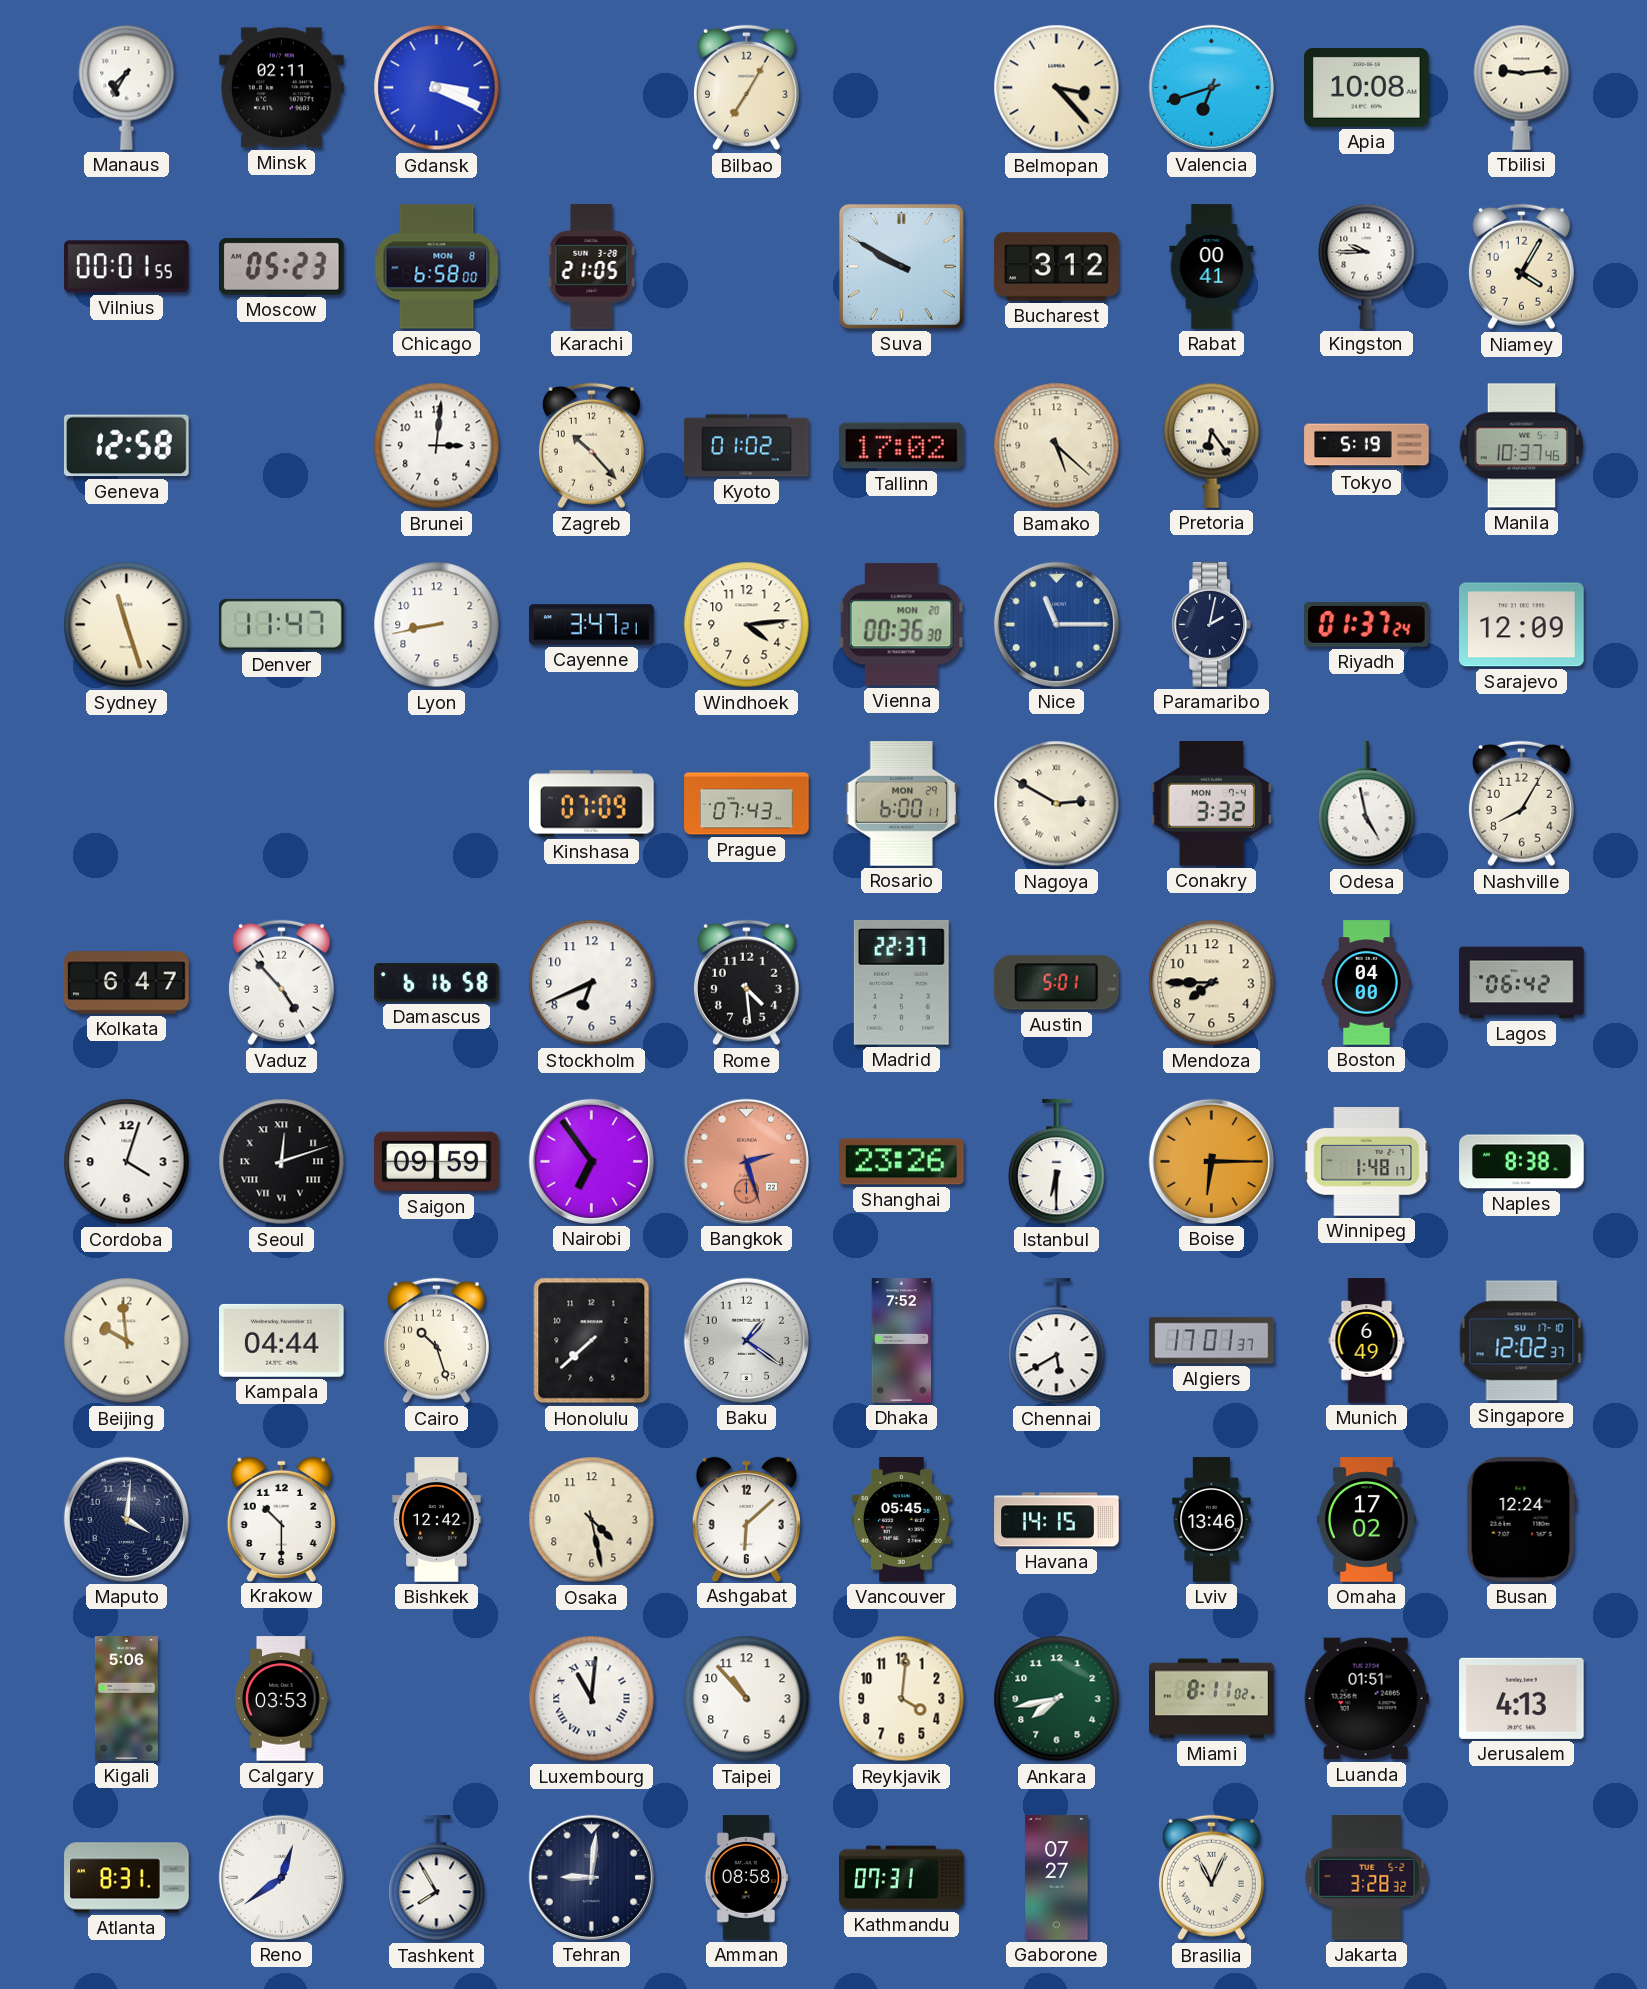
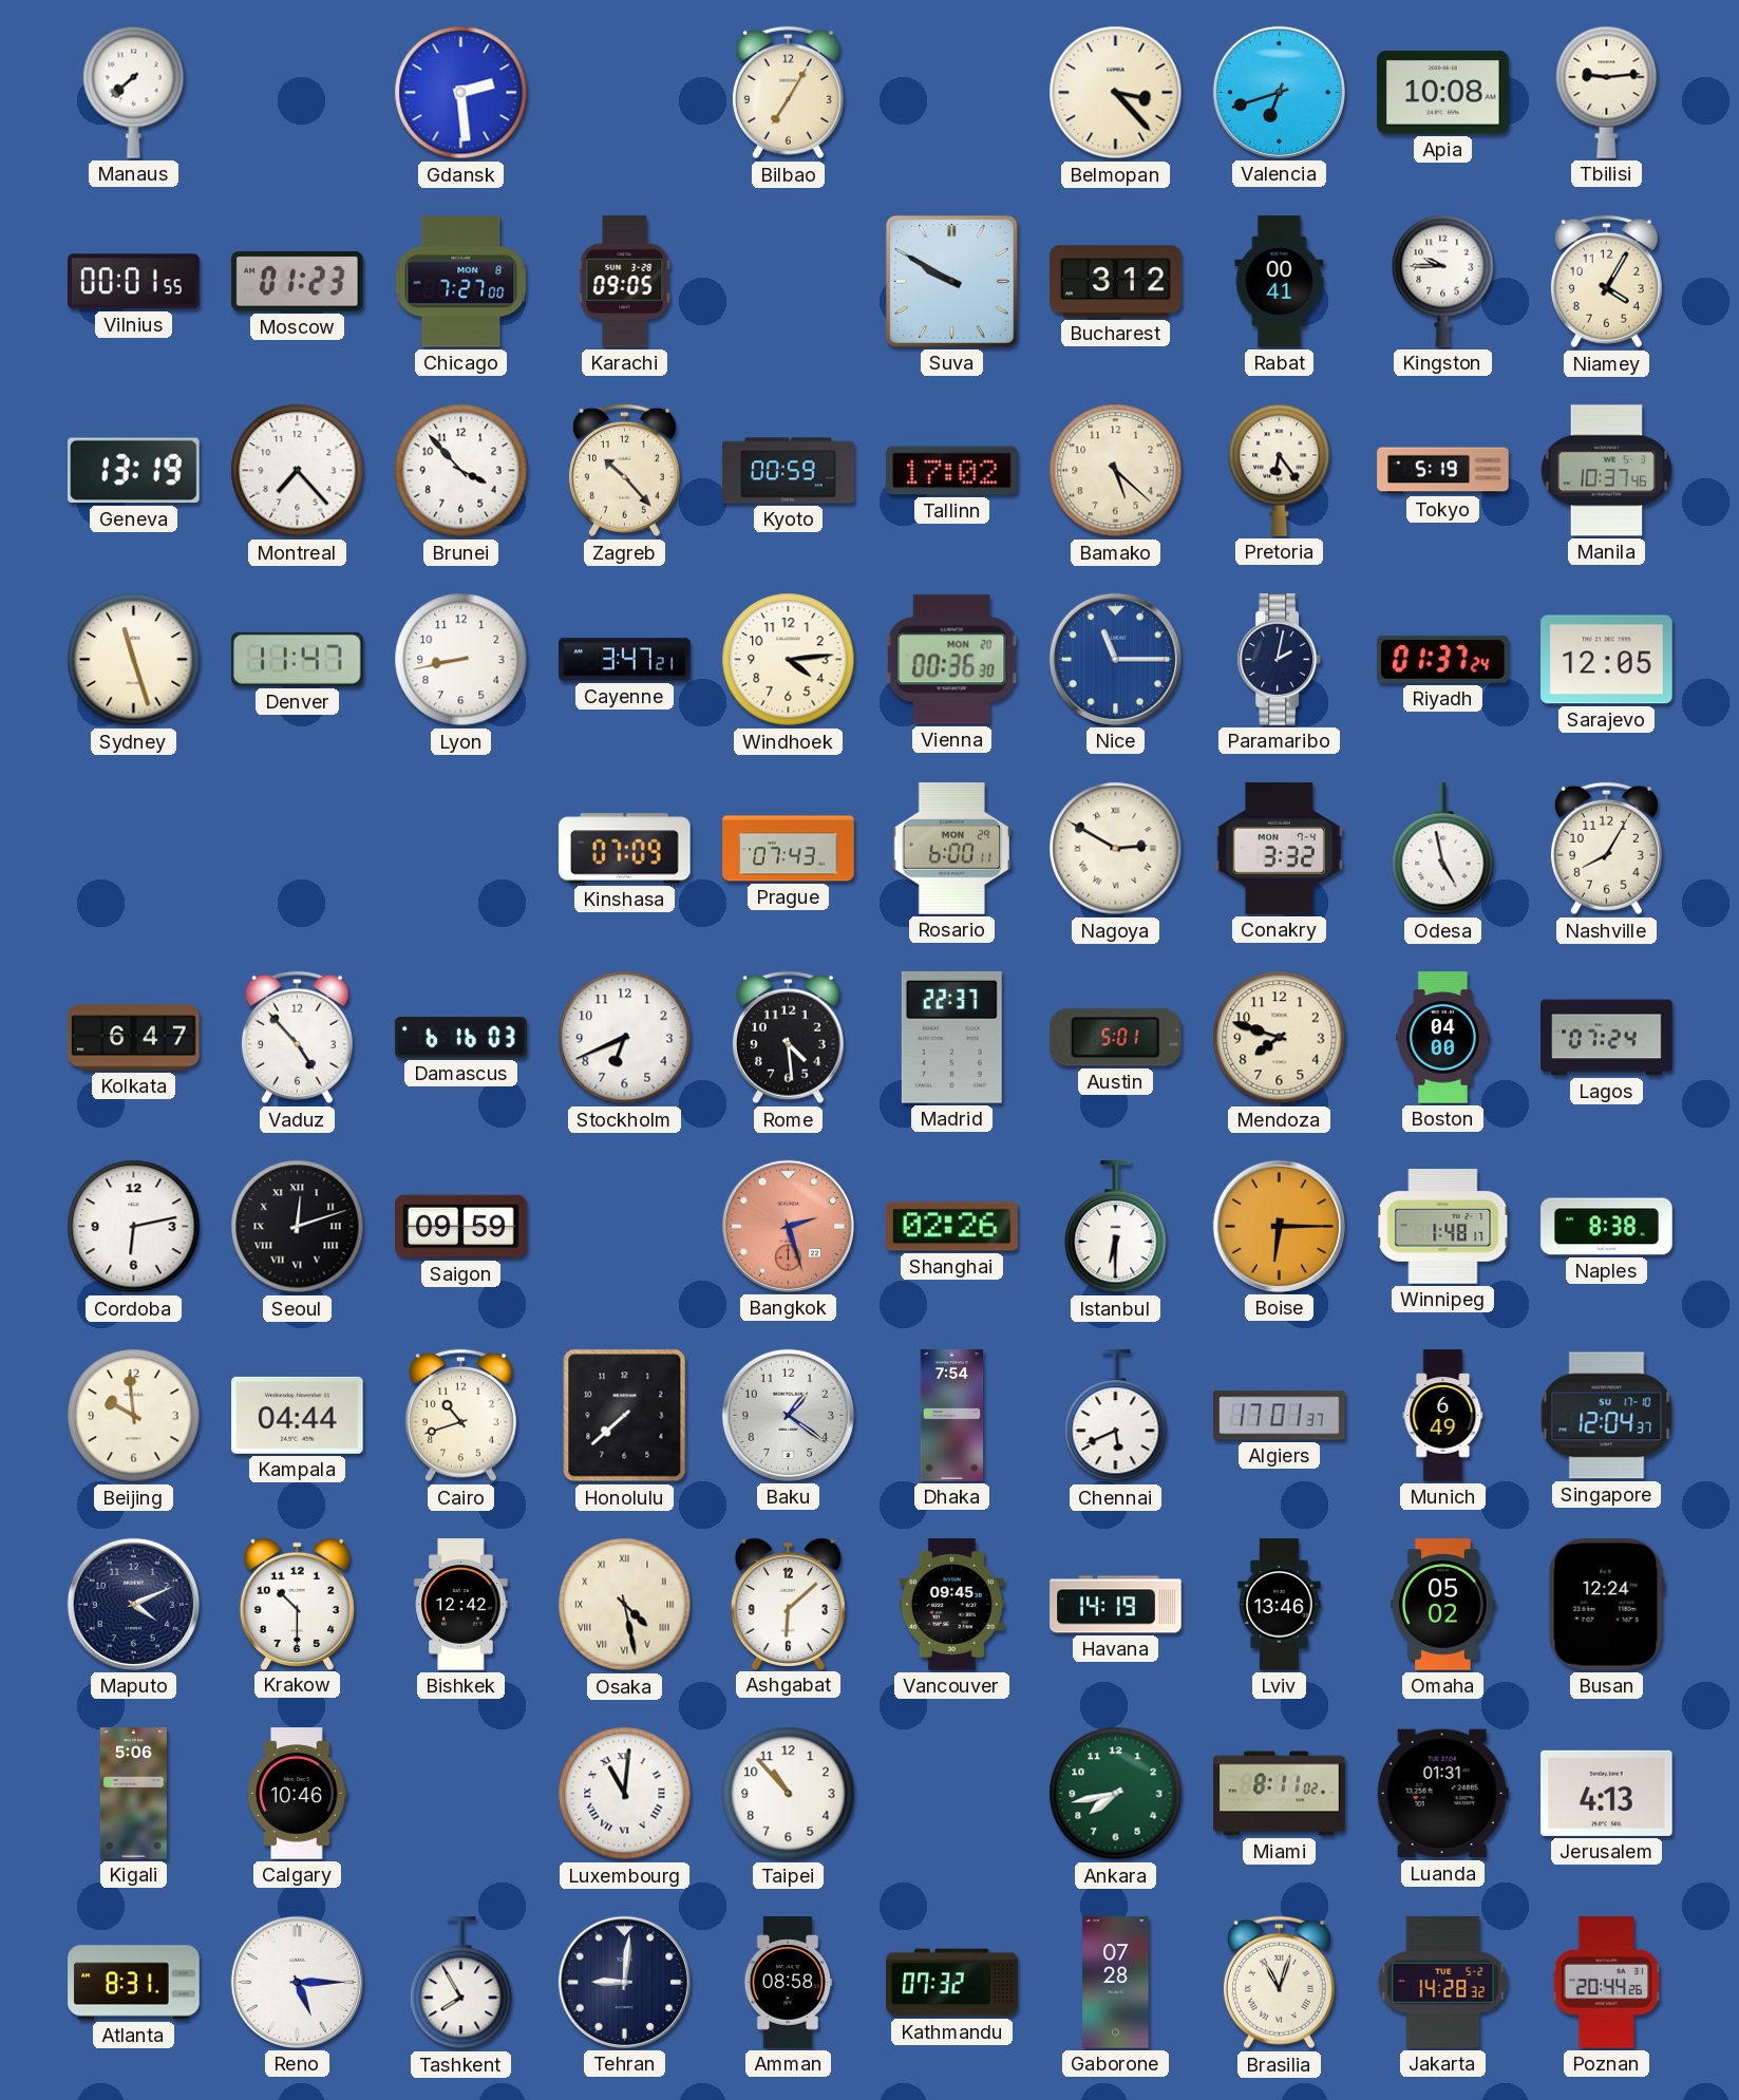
Manaus: 7:35 -> 7:38
Minsk: 02:11 -> none
Gdansk: 3:19 -> 2:29
Moscow: 05:23 -> 01:23
Chicago: 6:58 -> 7:27
Karachi: 21:05 -> 09:05
Geneva: 12:58 -> 13:19
Montreal: none -> 7:23
Brunei: 3:01 -> 3:53
Kyoto: 01:02 -> 00:59
Sarajevo: 12:09 -> 12:05
Damascus: 6:16:58 -> 6:16:03
Mendoza: 7:45 -> 7:48
Lagos: 06:42 -> 07:24
Cordoba: 4:03 -> 6:13
Nairobi: 6:54 -> none
Shanghai: 23:26 -> 02:26
Cairo: 10:27 -> 10:42
Dhaka: 7:52 -> 7:54
Chennai: 5:40 -> 5:41
Singapore: 12:02 -> 12:04
Maputo: 4:01 -> 4:11
Osaka numerals: Arabic -> Roman
Vancouver: 05:45 -> 09:45
Havana: 14:15 -> 14:19
Omaha: 17:02 -> 05:02
Calgary: 03:53 -> 10:46
Reykjavik: 4:01 -> none
Luanda: 01:51 -> 01:31
Reno: 12:39 -> 5:15
Kathmandu: 07:31 -> 07:32
Gaborone: 07:27 -> 07:28
Brasilia: 11:04 -> 11:03
Jakarta: 3:28 -> 14:28
Poznan: none -> 20:44
